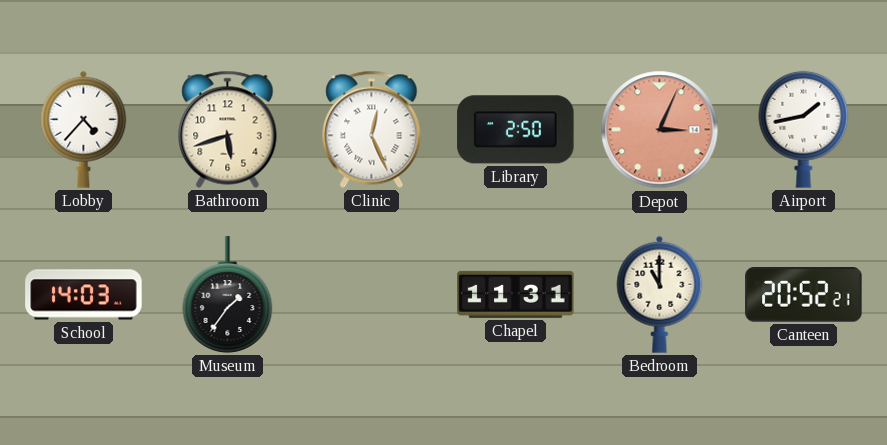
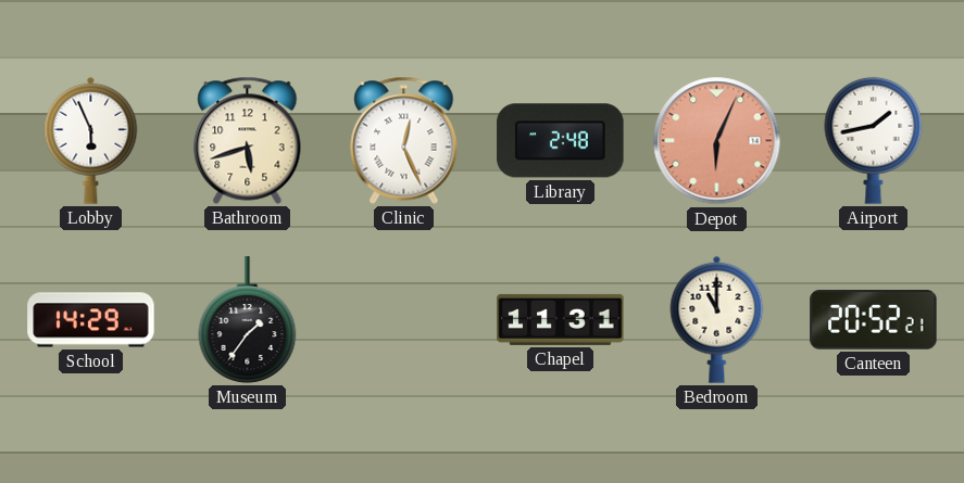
Lobby: 4:37 -> 5:56
Library: 2:50 -> 2:48
Depot: 3:04 -> 6:04
School: 14:03 -> 14:29
